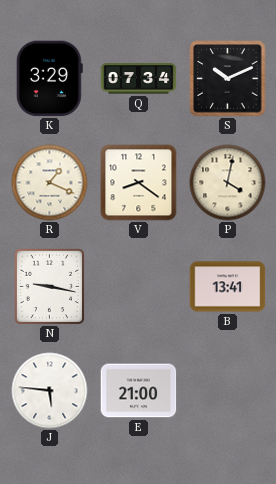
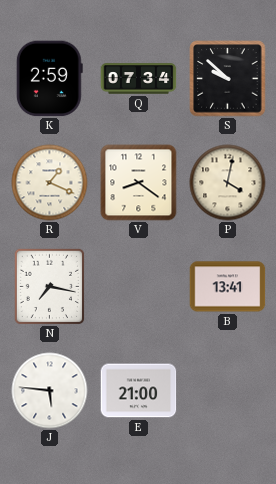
K: 3:29 -> 2:59
S: 10:11 -> 9:52
N: 9:17 -> 7:17
